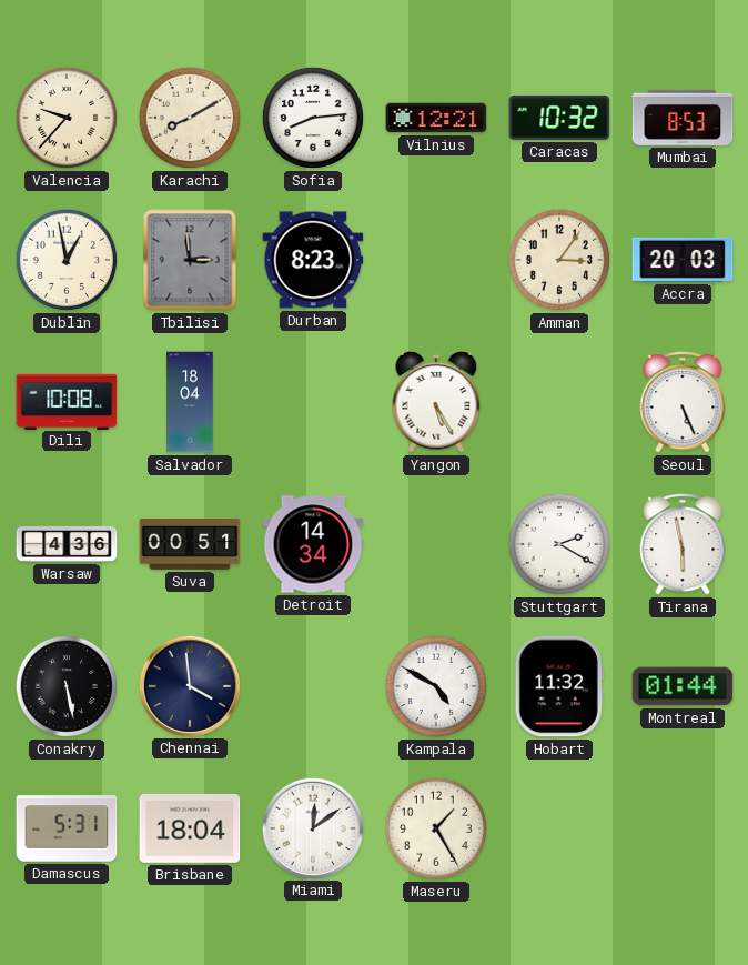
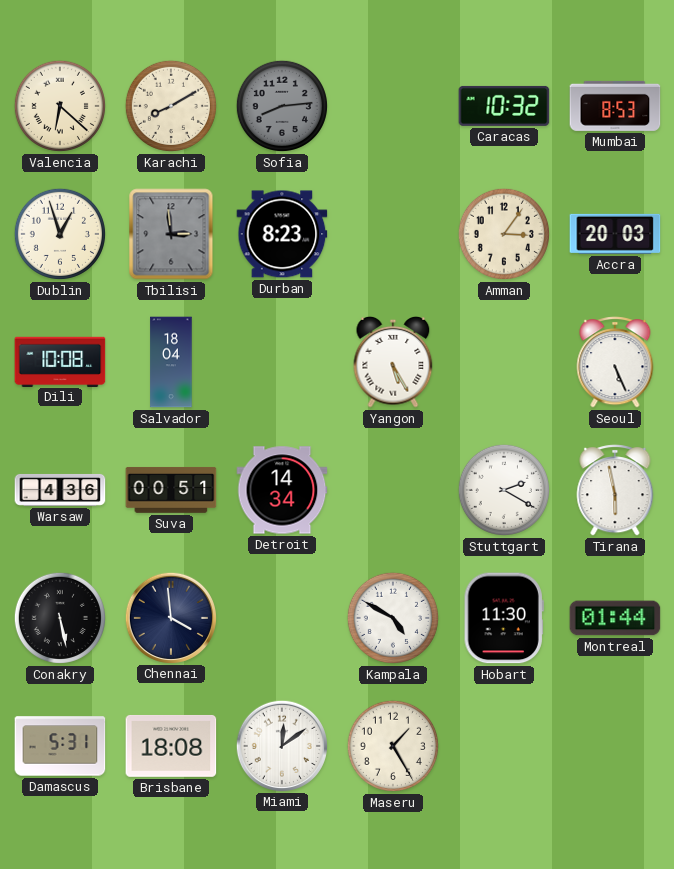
Valencia: 9:37 -> 6:22
Sofia dial: white -> grey
Vilnius: 12:21 -> none
Dublin: 12:58 -> 12:57
Hobart: 11:32 -> 11:30
Brisbane: 18:04 -> 18:08
